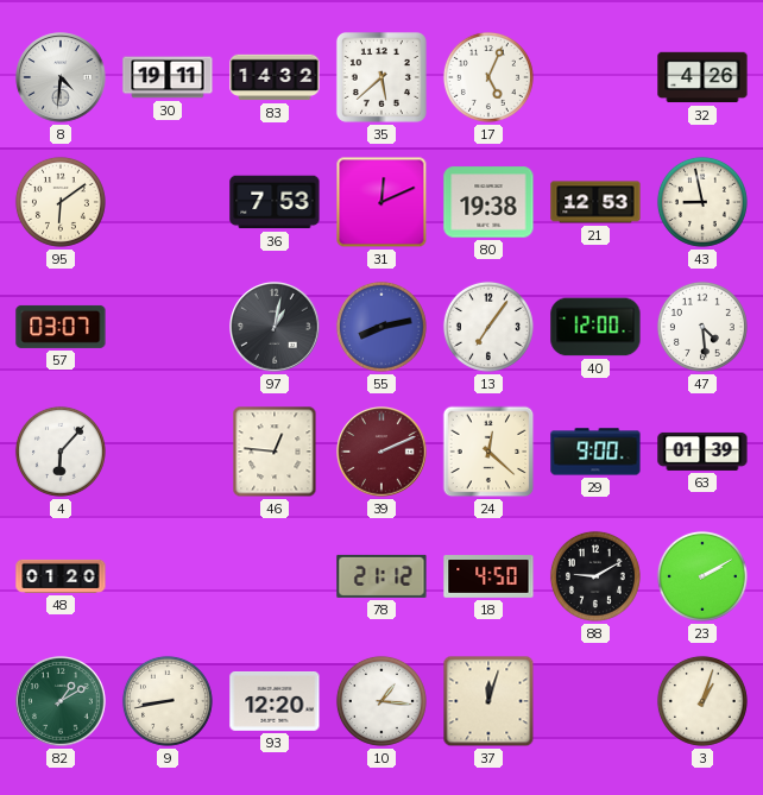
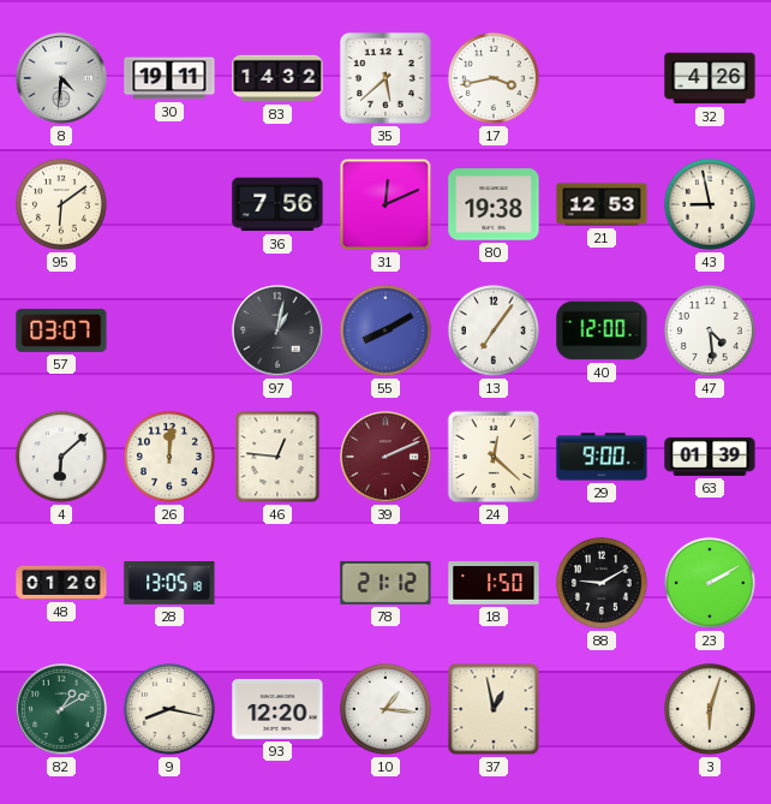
17: 5:04 -> 3:43
36: 7:53 -> 7:56
55: 8:13 -> 8:10
4: 6:07 -> 6:08
26: none -> 12:01
28: none -> 13:05
18: 4:50 -> 1:50
9: 8:43 -> 8:17
37: 12:03 -> 12:58
3: 1:03 -> 6:03
